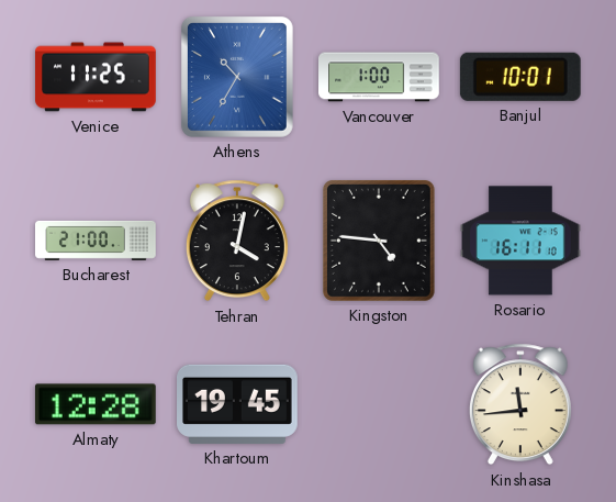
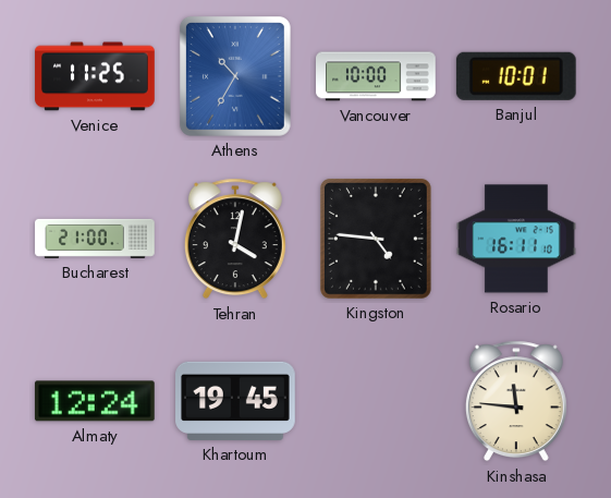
Vancouver: 1:00 -> 10:00
Almaty: 12:28 -> 12:24
Kinshasa: 11:44 -> 11:46
